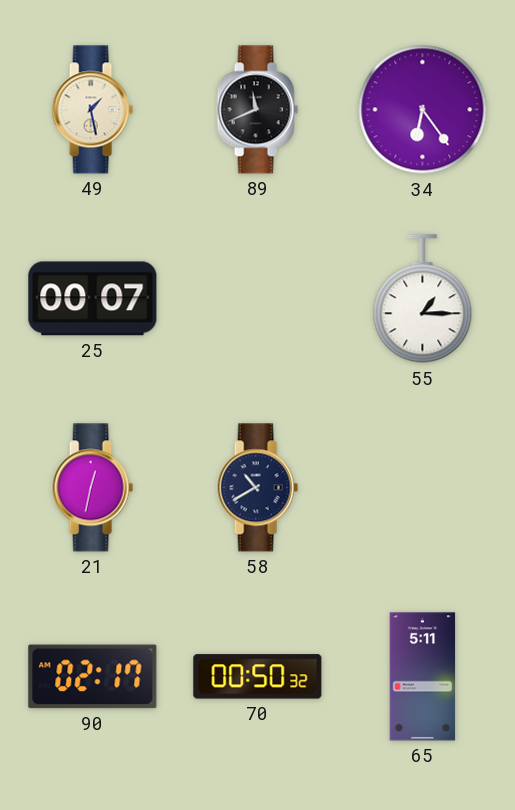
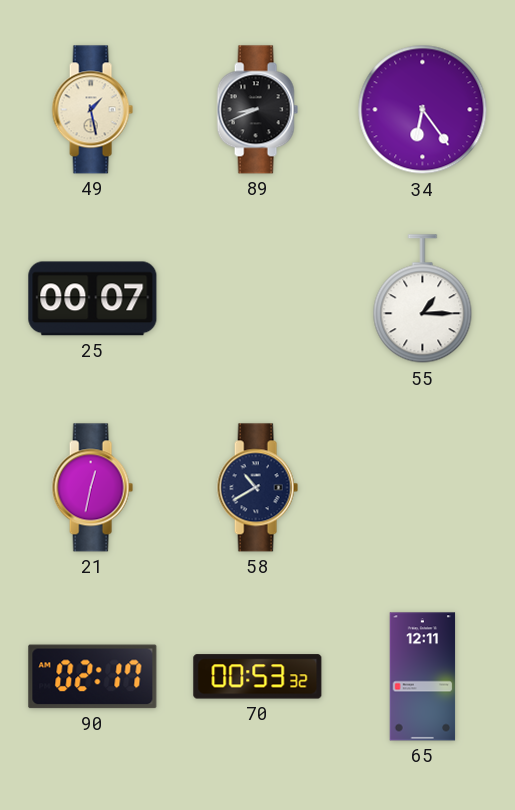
89: 11:41 -> 8:41
70: 00:50 -> 00:53
65: 5:11 -> 12:11
